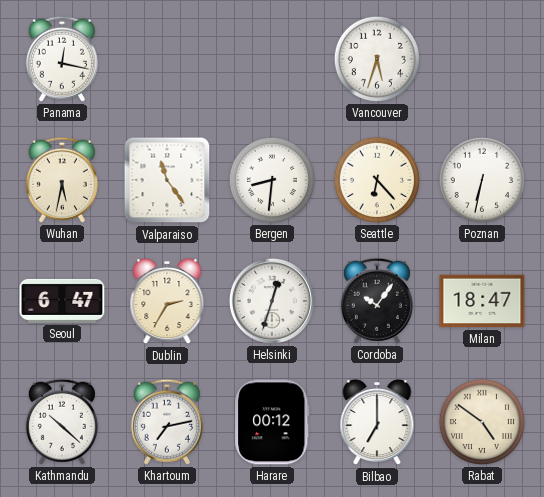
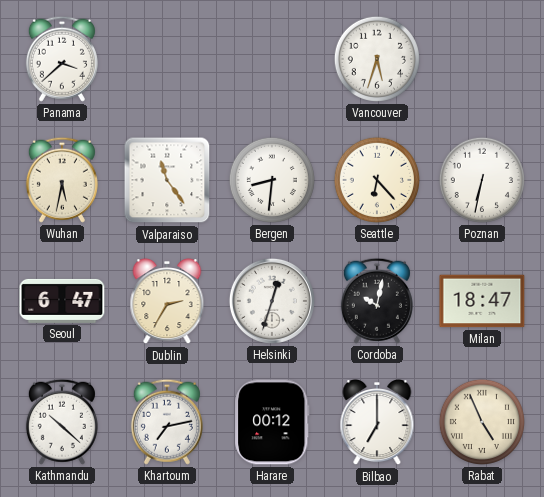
Panama: 12:17 -> 3:38
Cordoba: 10:06 -> 10:02
Rabat: 4:51 -> 4:56
